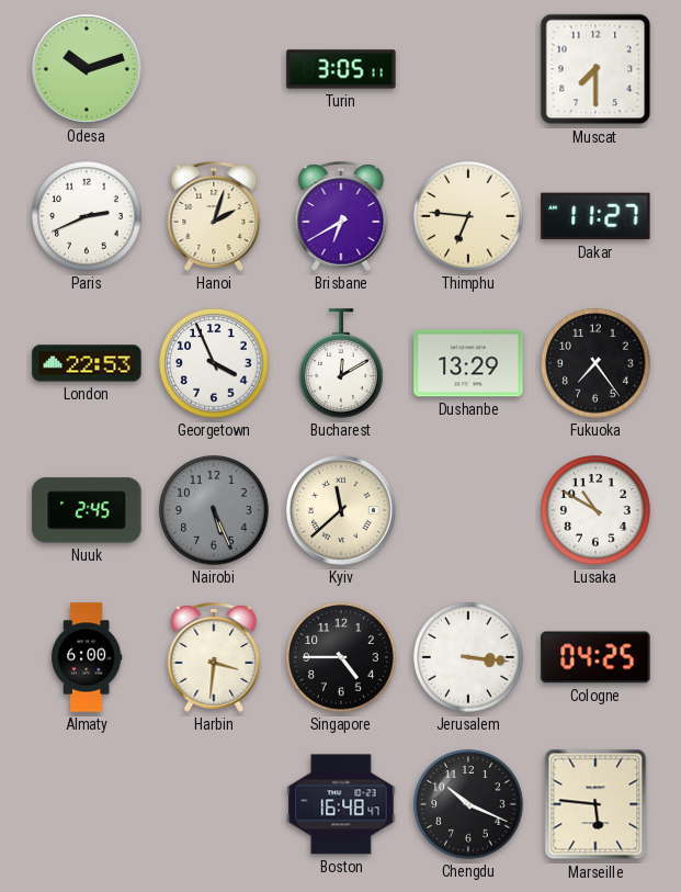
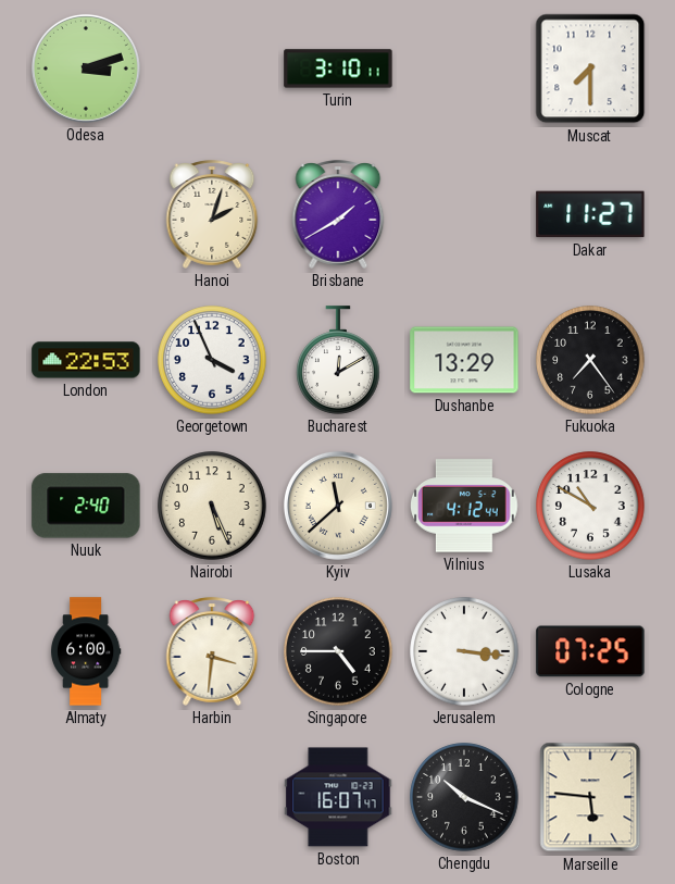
Odesa: 10:12 -> 3:12
Turin: 3:05 -> 3:10
Paris: 2:41 -> none
Brisbane: 6:40 -> 1:40
Thimphu: 6:46 -> none
Nuuk: 2:45 -> 2:40
Nairobi dial: grey -> cream
Vilnius: none -> 4:12
Cologne: 04:25 -> 07:25
Boston: 16:48 -> 16:07
